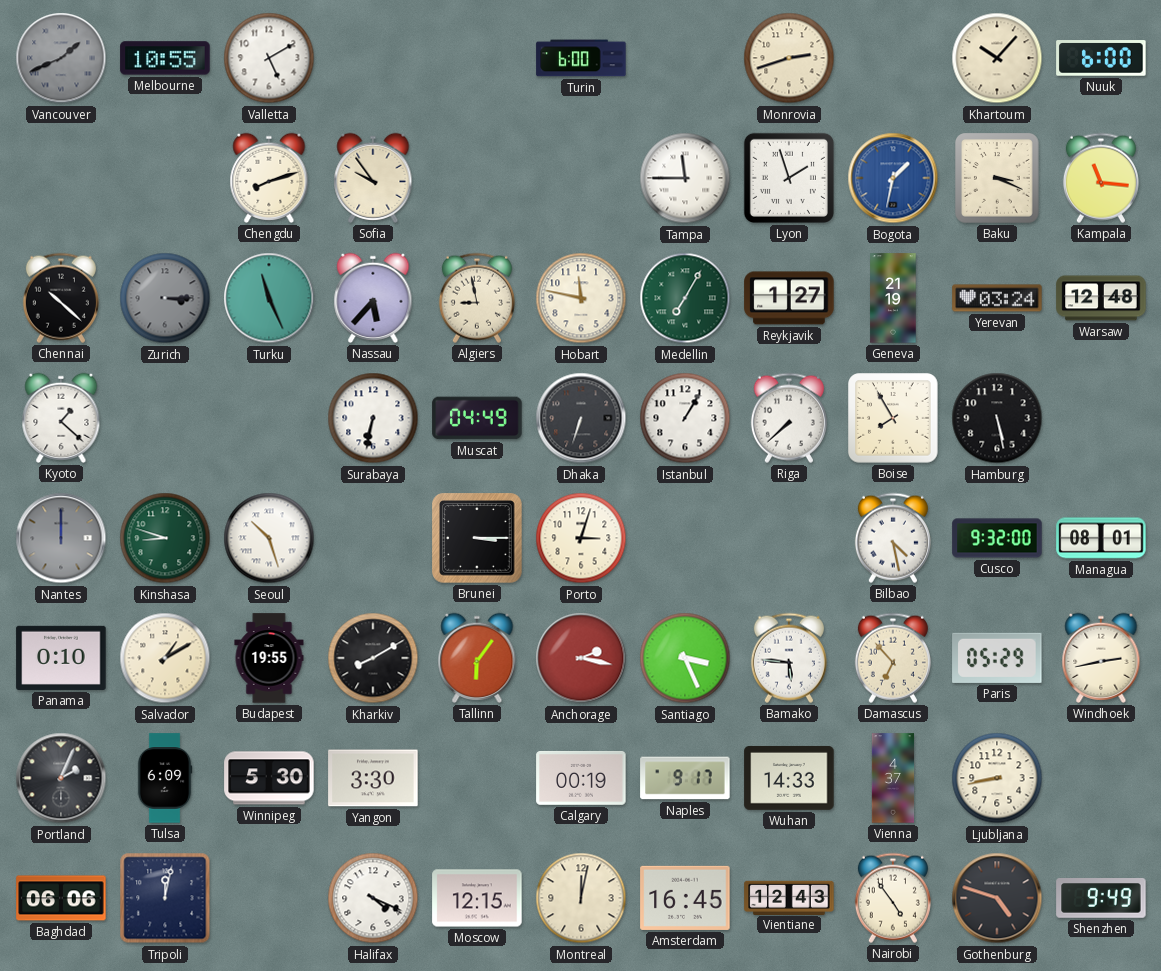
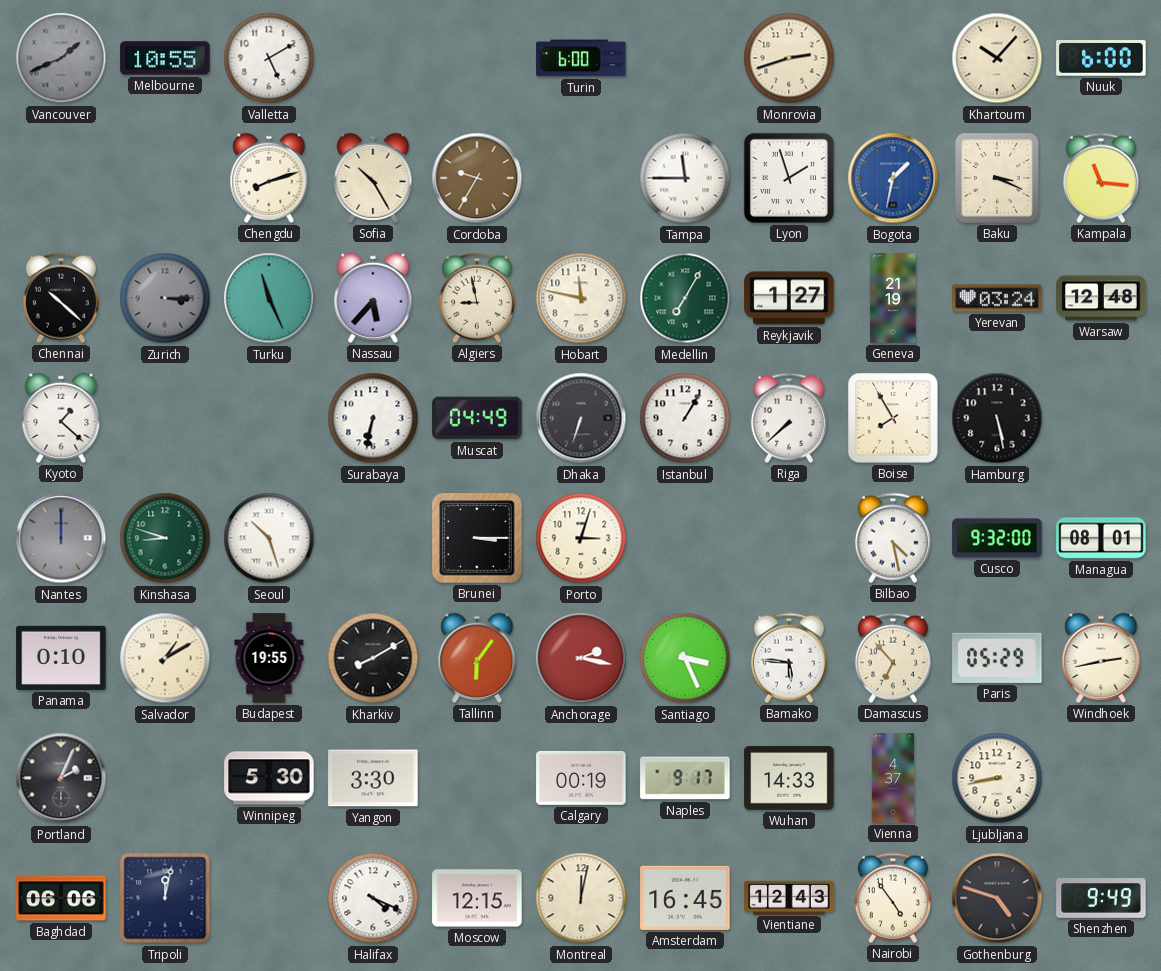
Sofia: 9:54 -> 10:25
Cordoba: none -> 9:35
Tulsa: 6:09 -> none
